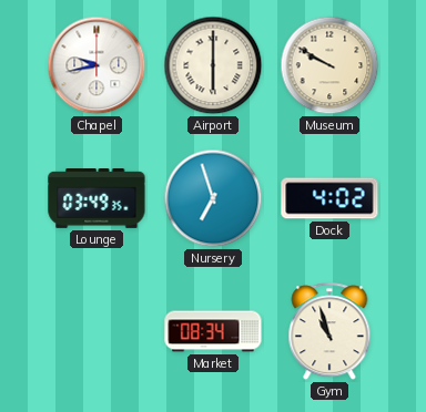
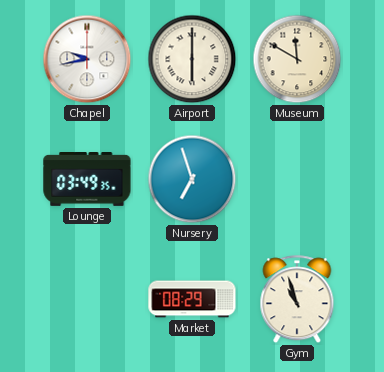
Museum: 9:50 -> 11:50
Dock: 4:02 -> none
Market: 08:34 -> 08:29
